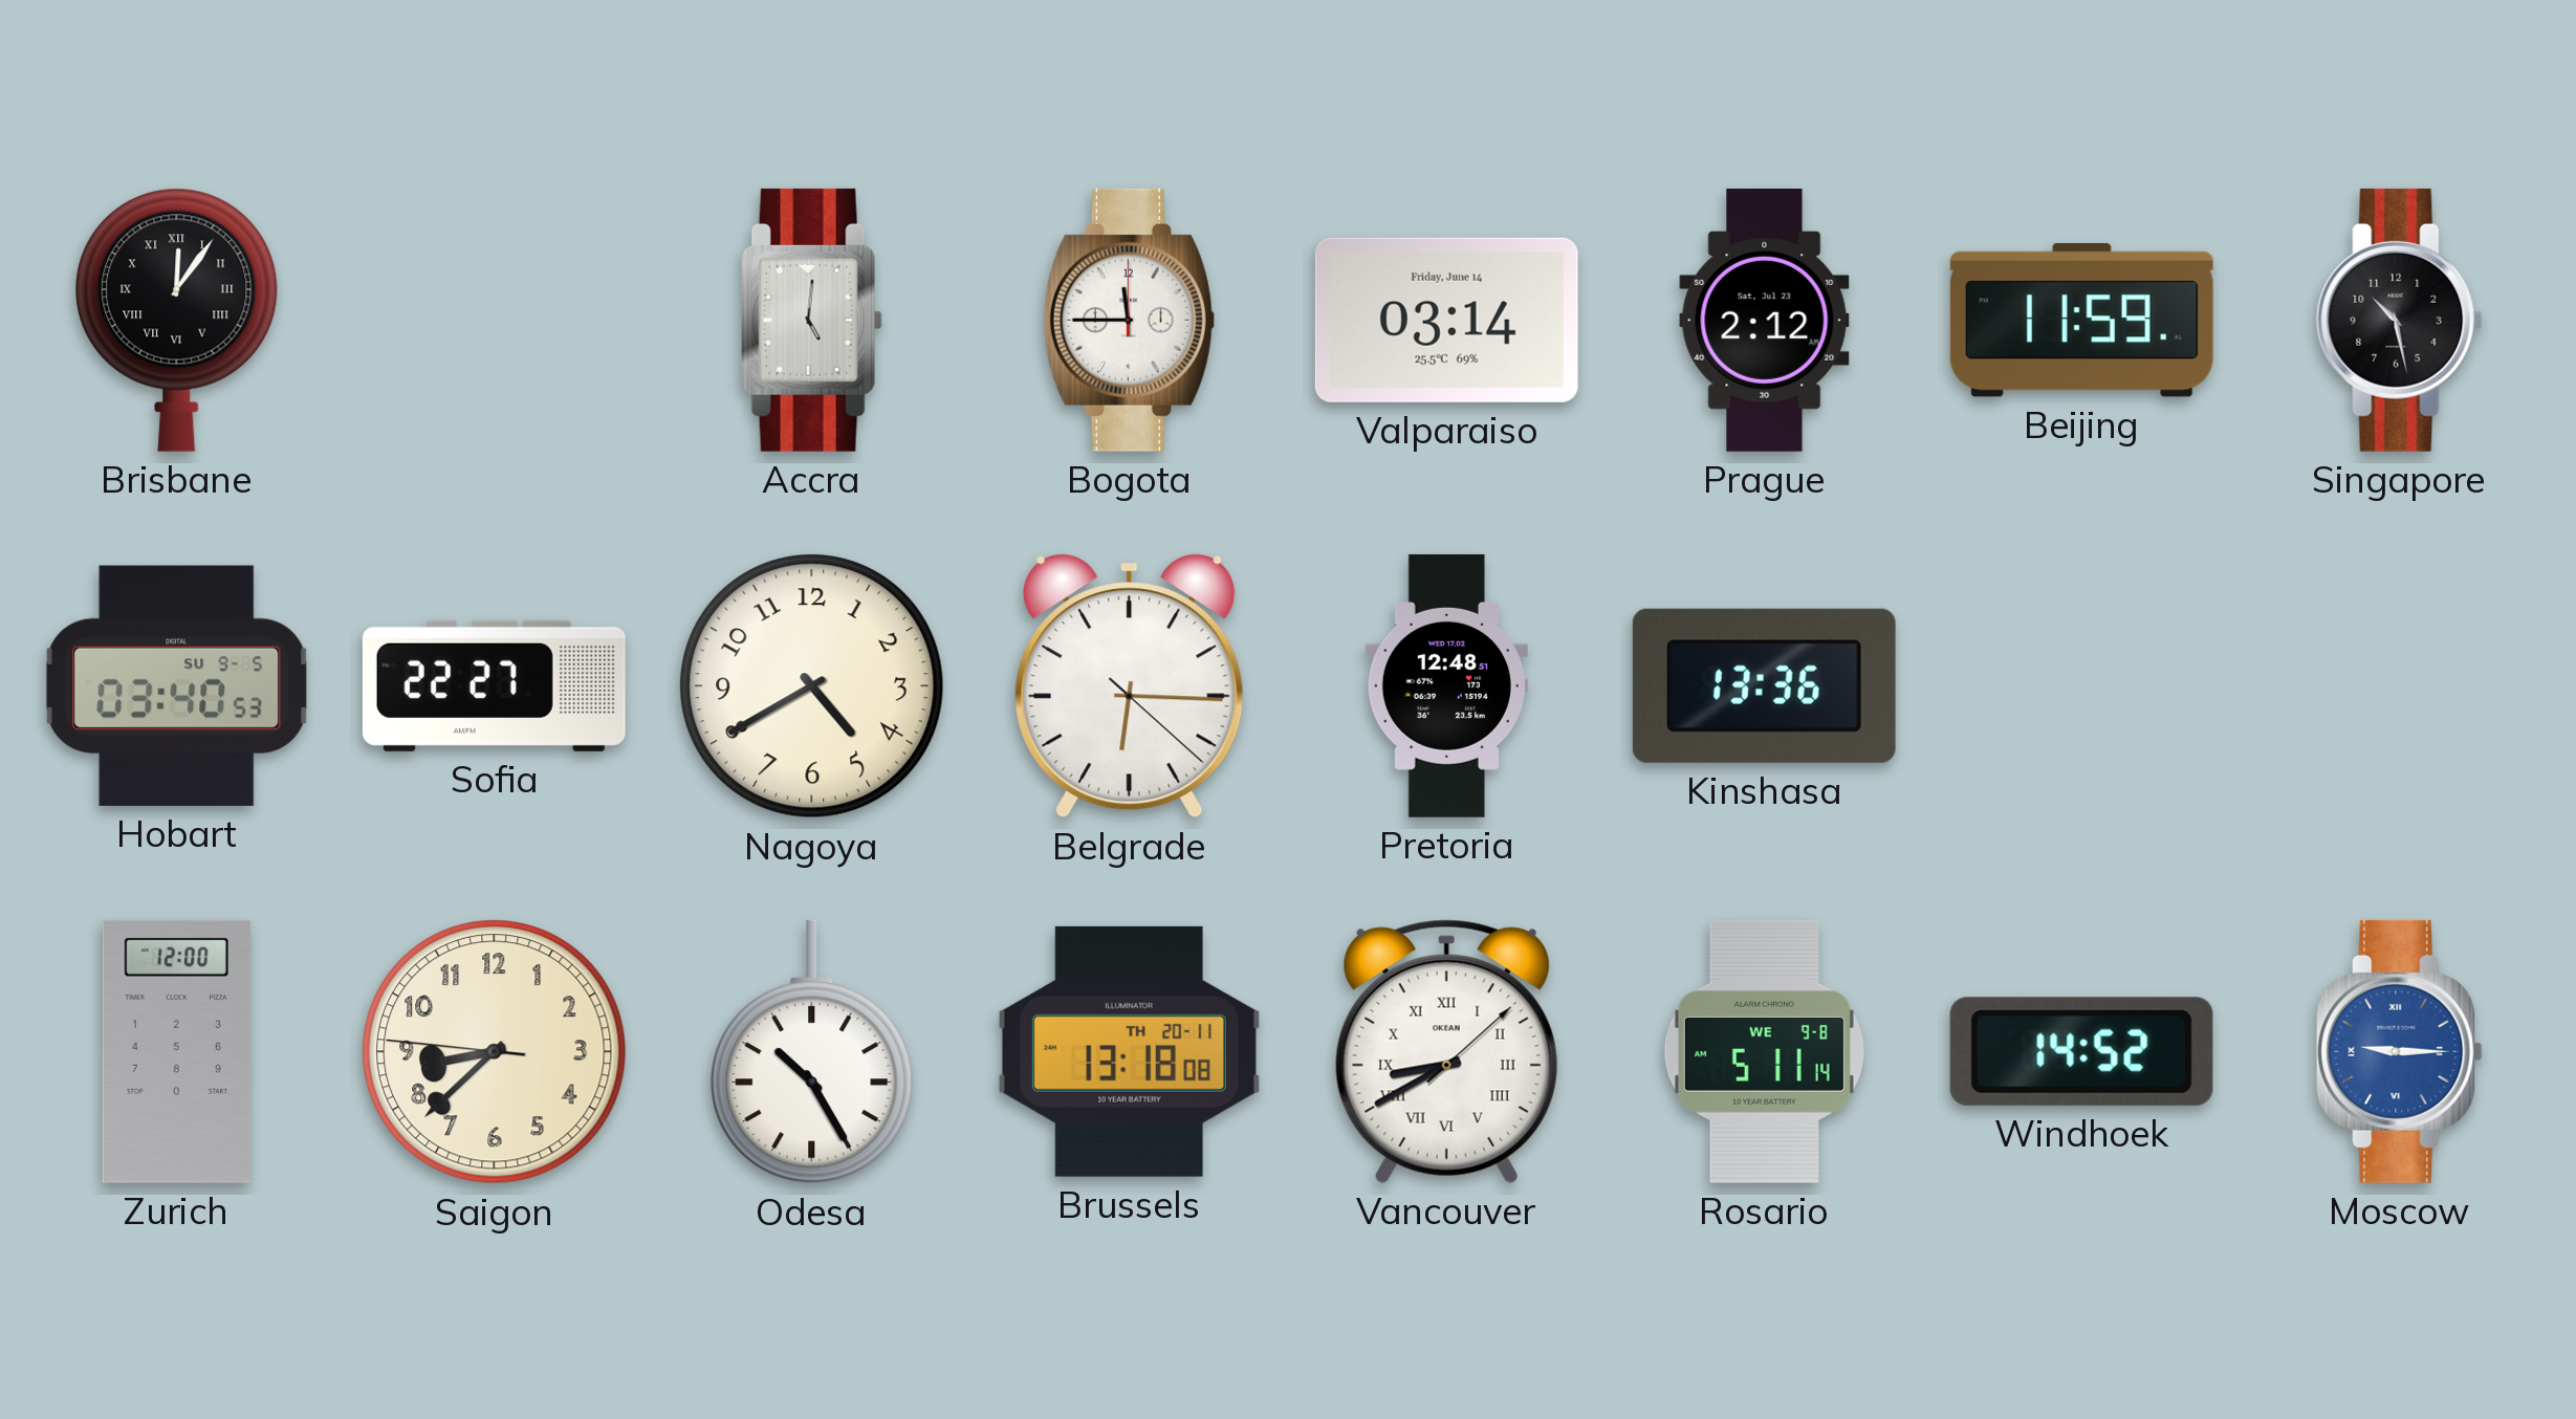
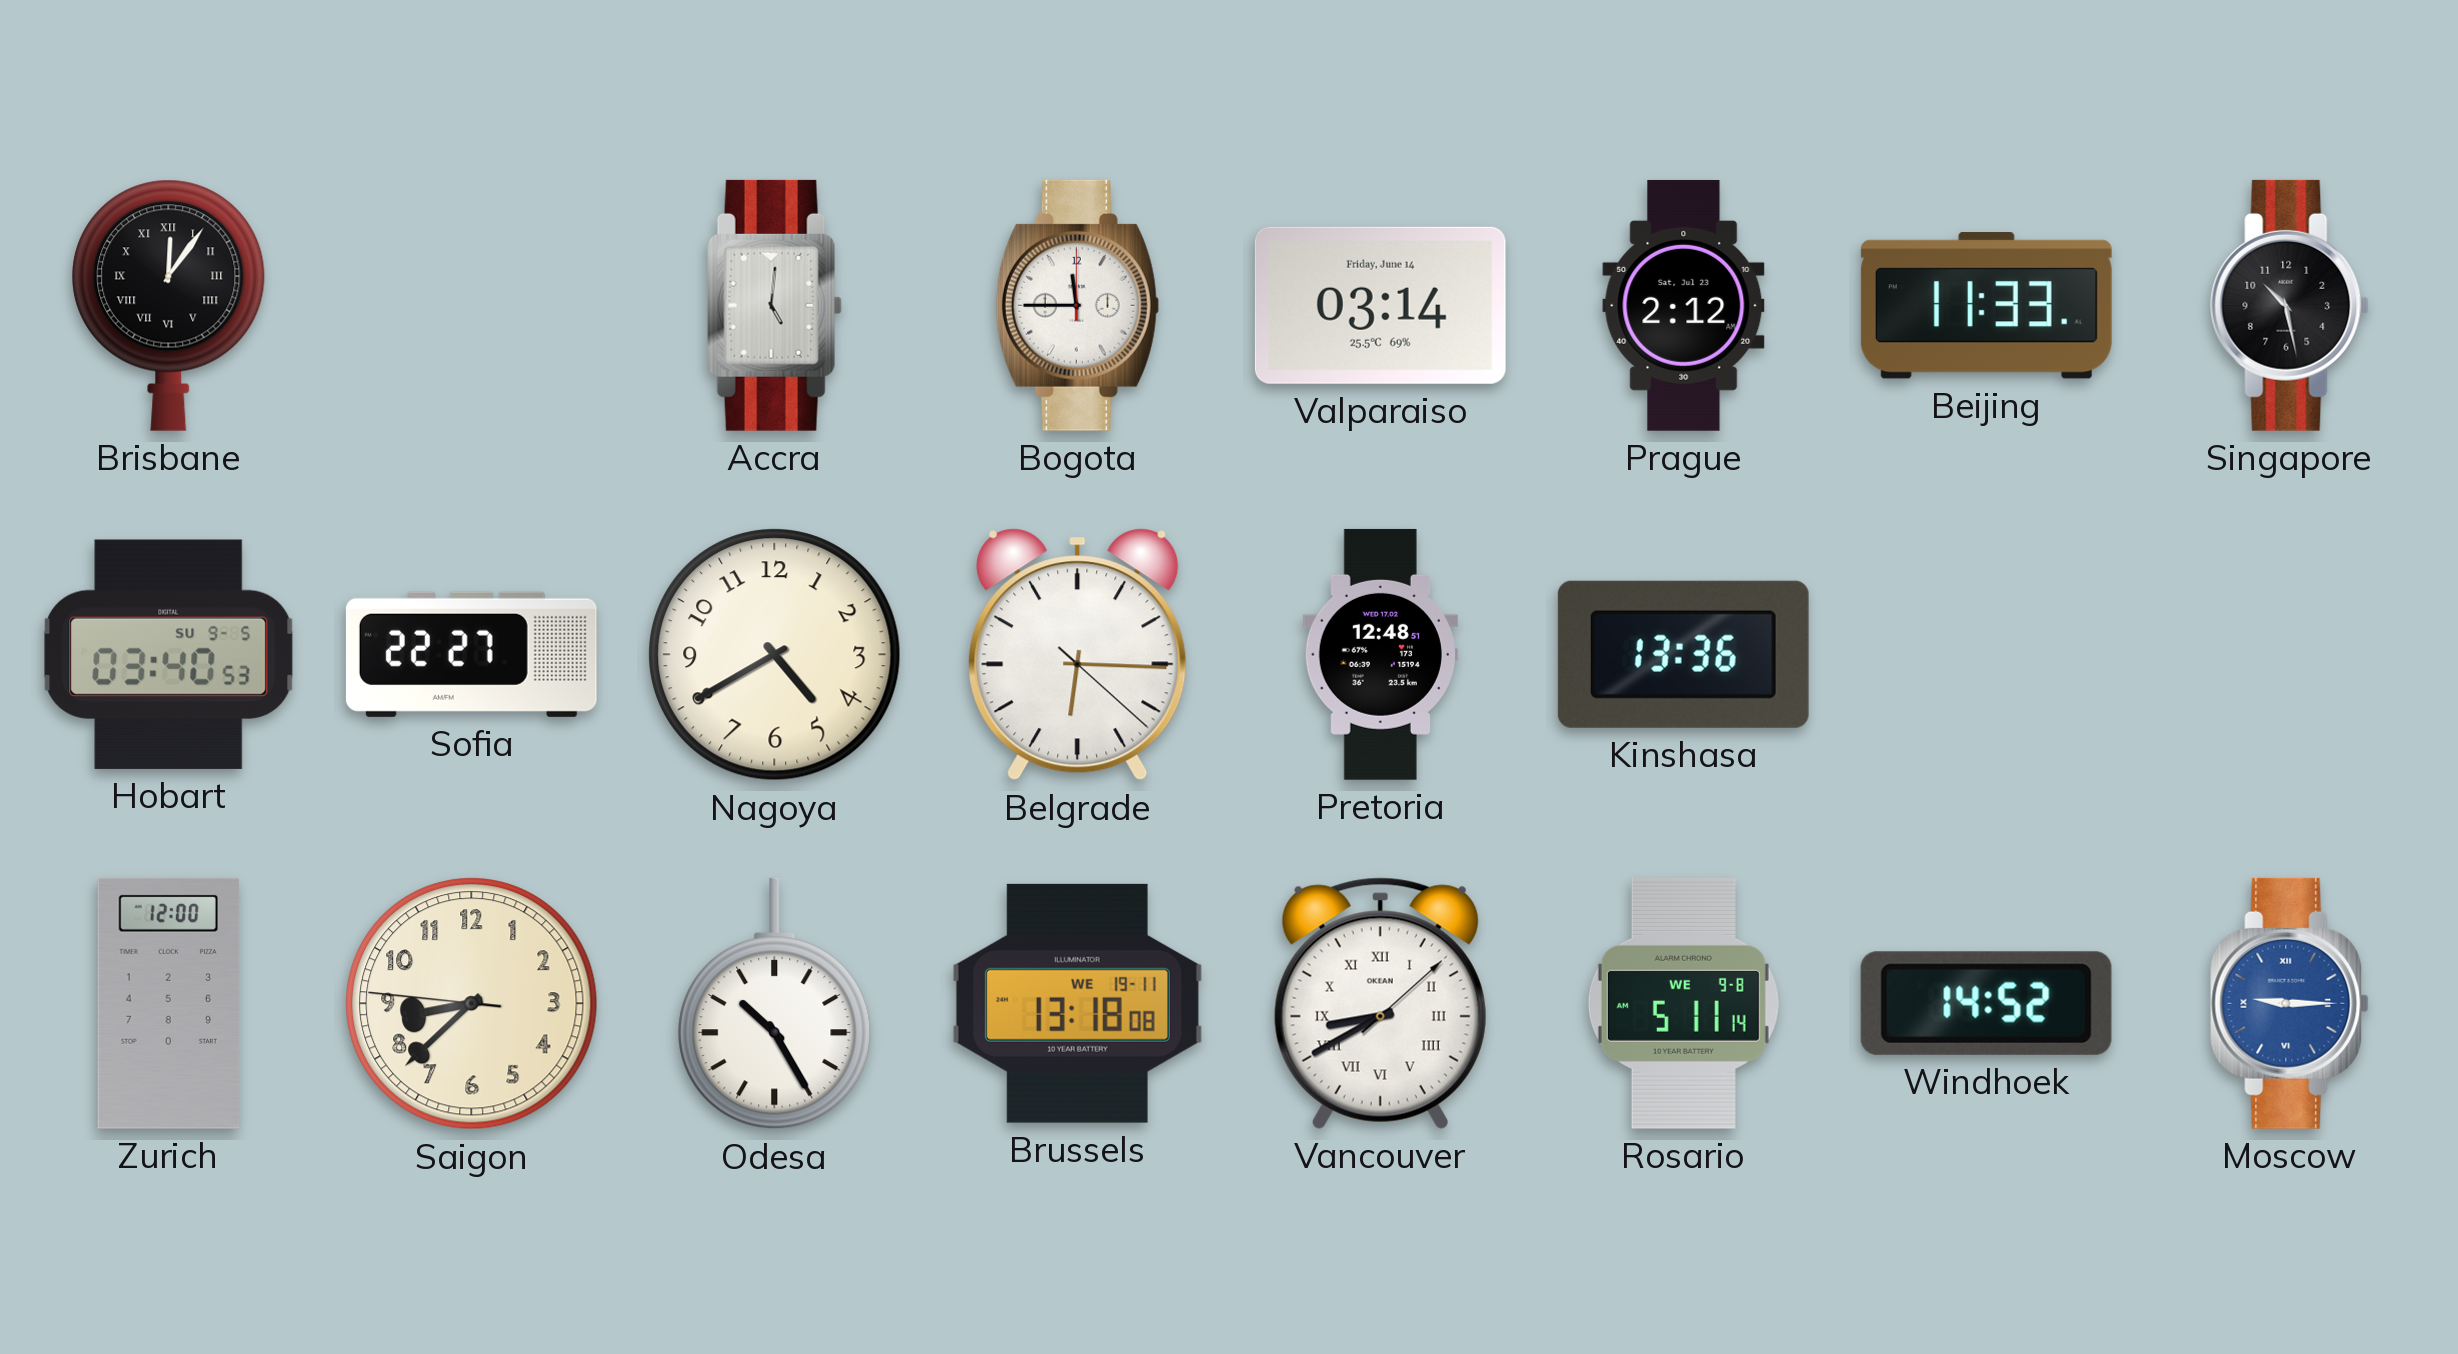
Beijing: 11:59 -> 11:33
Brussels date: TH 20-11 -> WE 19-11
